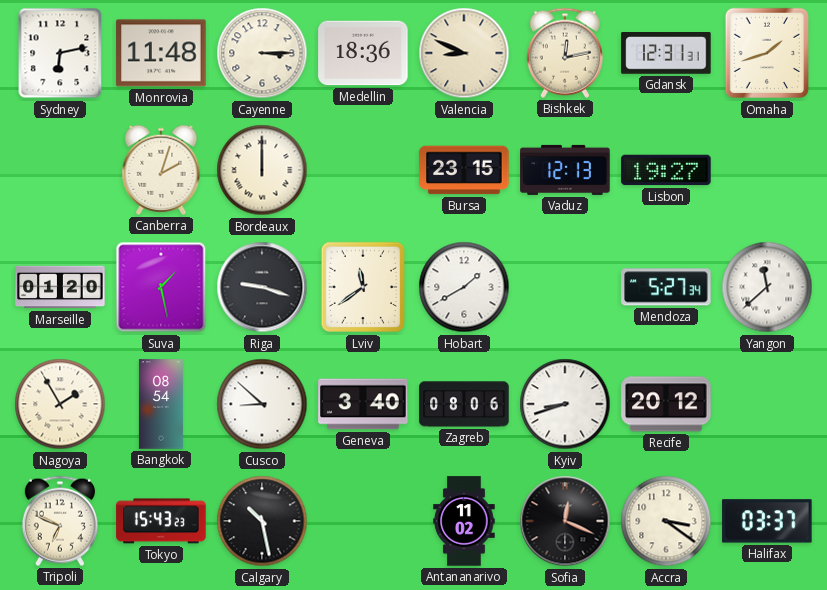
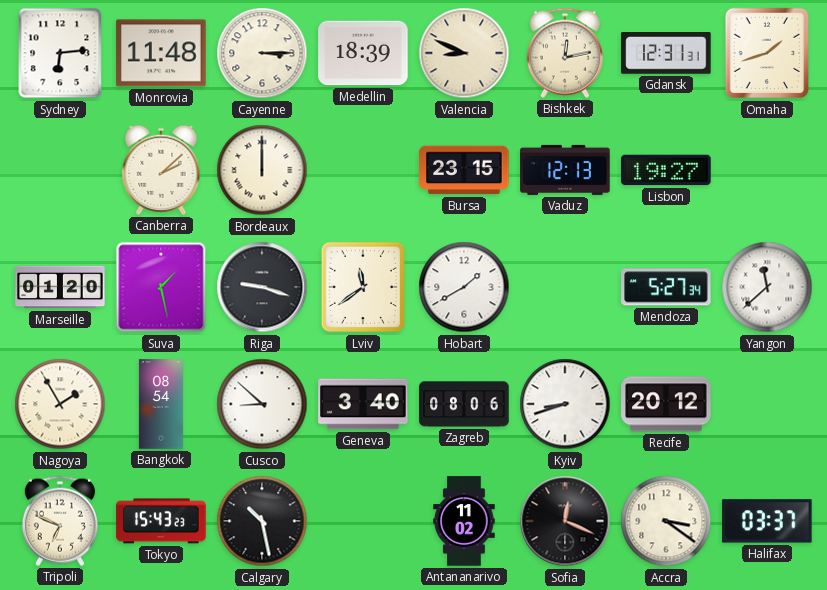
Sydney: 6:13 -> 6:14
Medellin: 18:36 -> 18:39
Canberra: 2:03 -> 2:08
